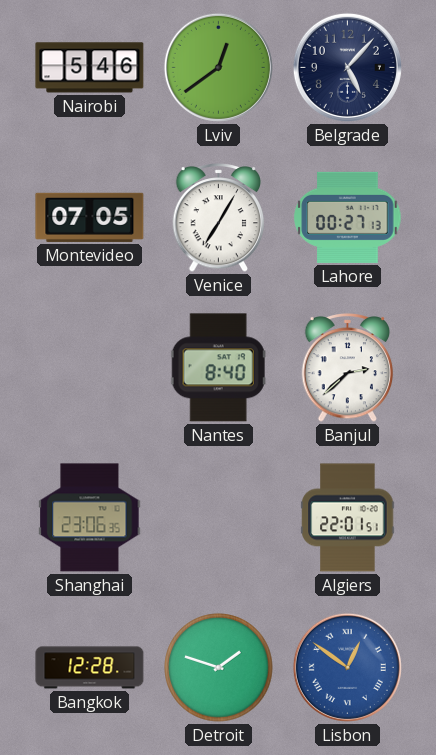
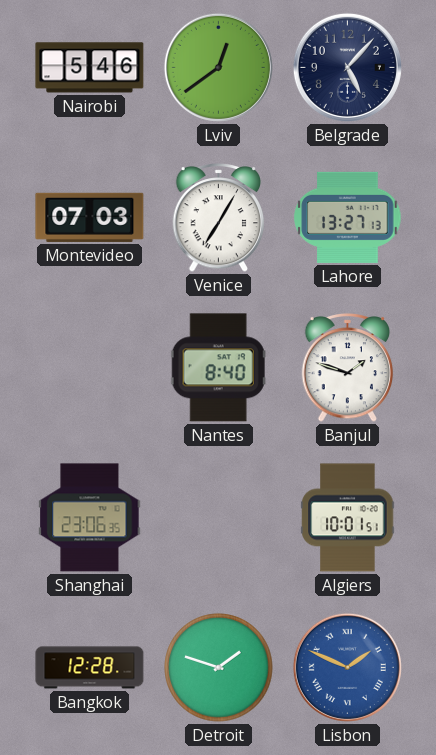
Montevideo: 07:05 -> 07:03
Lahore: 00:27 -> 13:27
Banjul: 2:38 -> 1:48
Algiers: 22:01 -> 10:01
Lisbon: 12:51 -> 1:49
